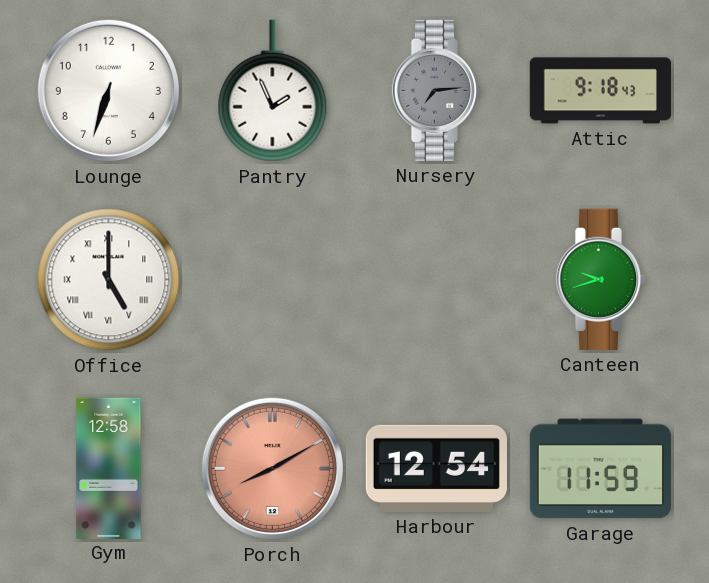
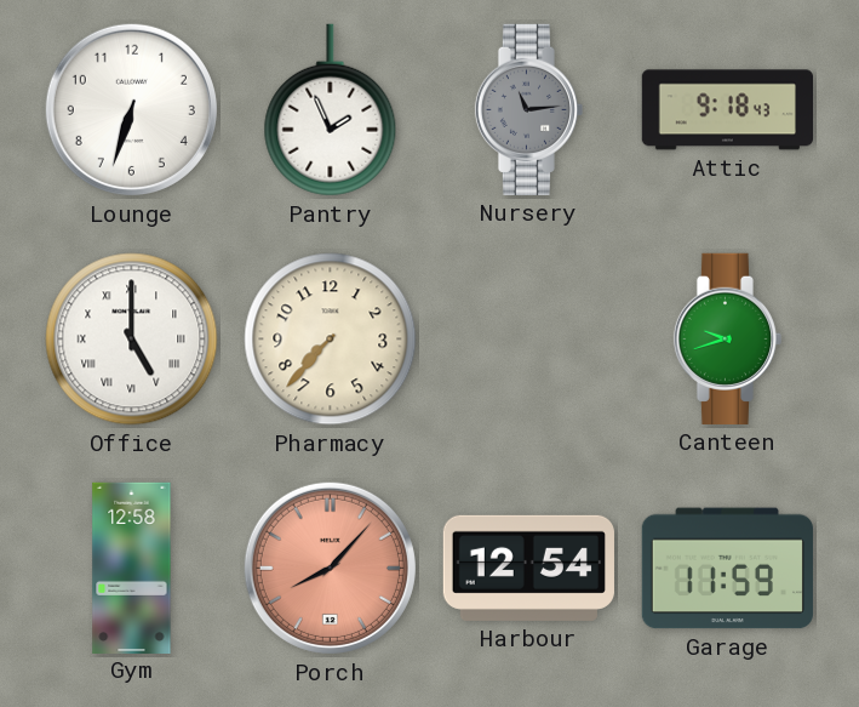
Nursery: 7:14 -> 11:14
Pharmacy: none -> 7:37
Porch: 8:10 -> 8:07
